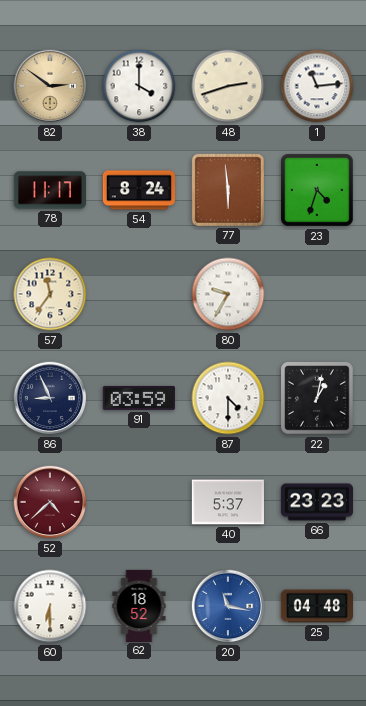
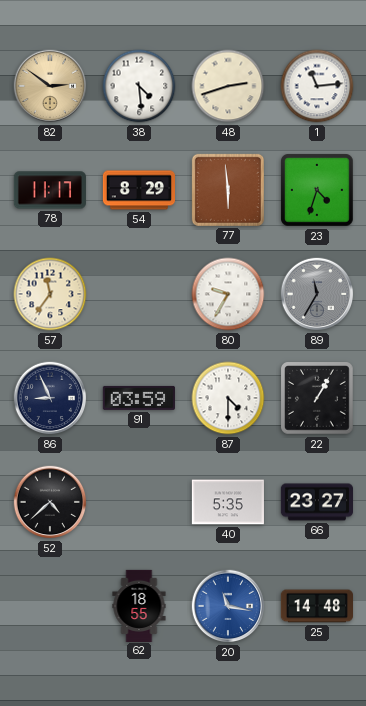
38: 4:00 -> 4:29
54: 8:24 -> 8:29
89: none -> 11:35
22: 1:02 -> 1:05
52 dial: burgundy -> black
40: 5:37 -> 5:35
66: 23:23 -> 23:27
60: 6:30 -> none
62: 18:52 -> 18:55
25: 04:48 -> 14:48
